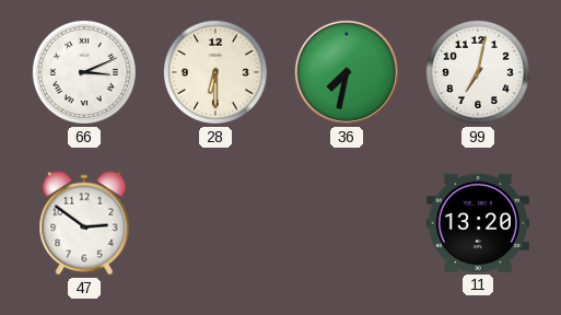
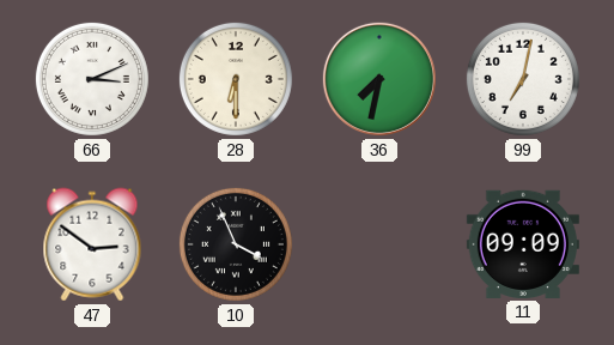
10: none -> 3:56
11: 13:20 -> 09:09
